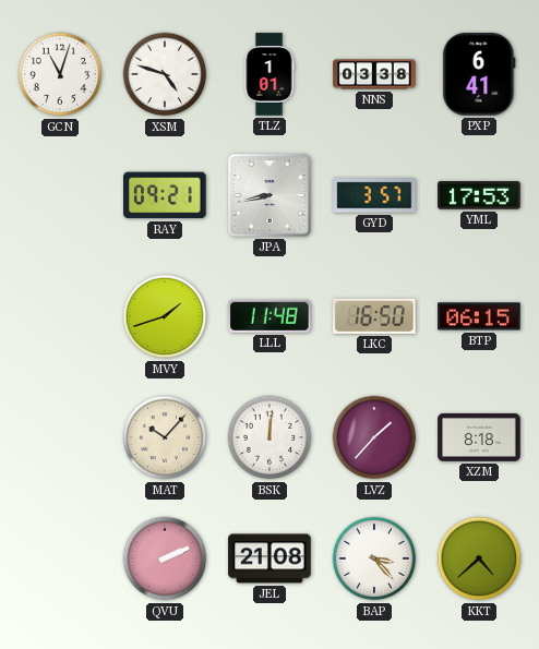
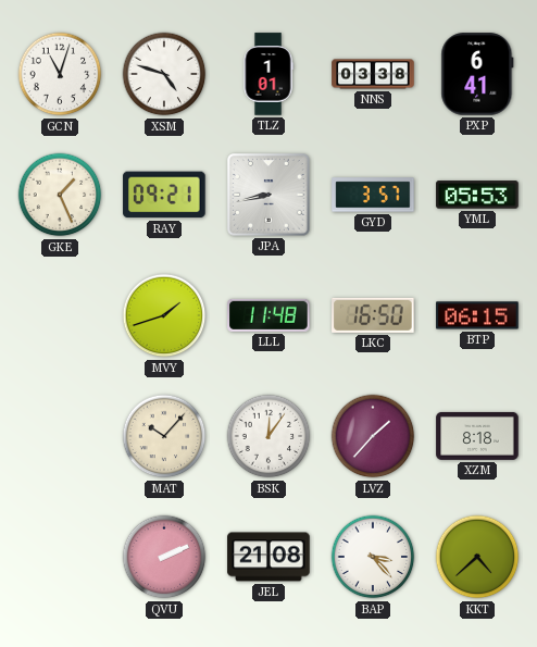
GKE: none -> 1:26
YML: 17:53 -> 05:53
BSK: 12:01 -> 12:06
